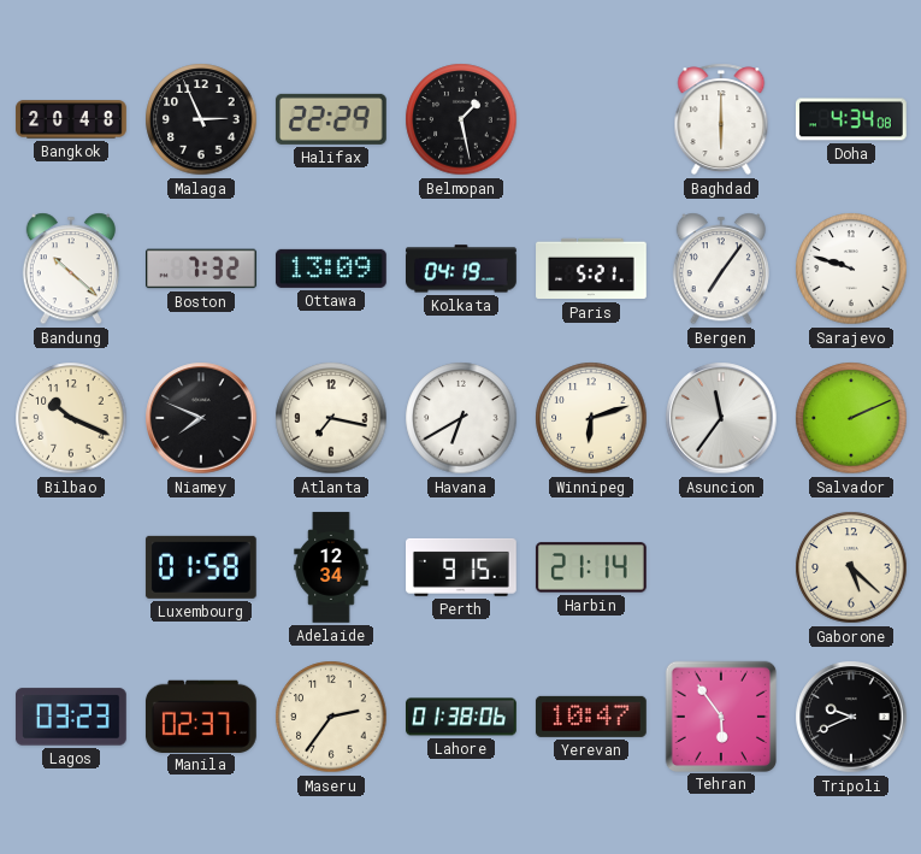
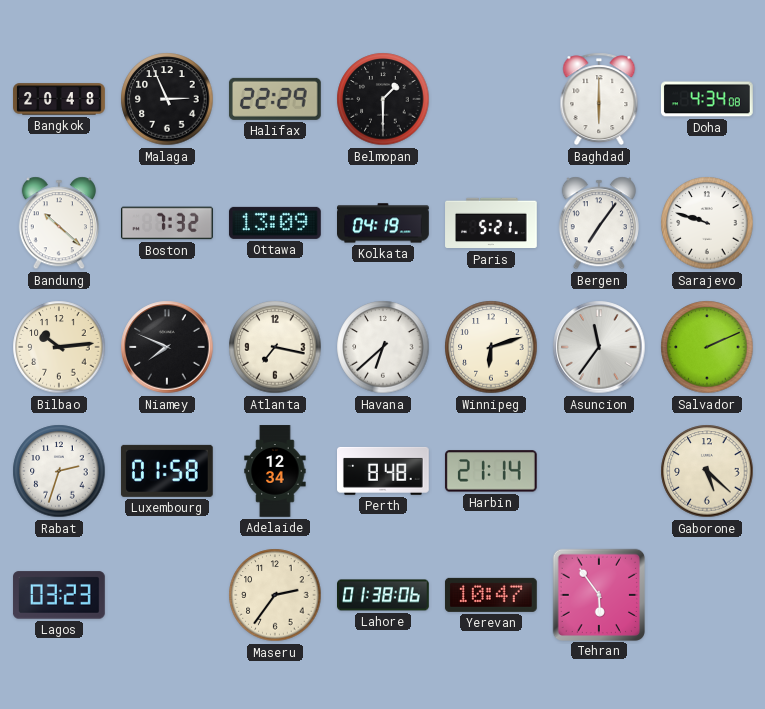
Belmopan: 1:28 -> 1:30
Bilbao: 10:19 -> 10:14
Havana: 6:40 -> 6:38
Rabat: none -> 2:33
Perth: 9:15 -> 8:48
Manila: 02:37 -> none
Tripoli: 9:41 -> none
